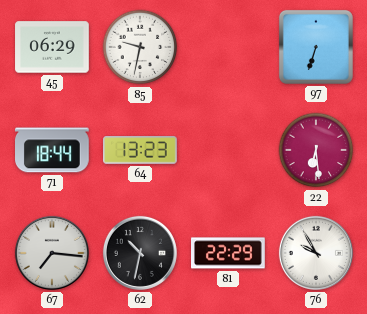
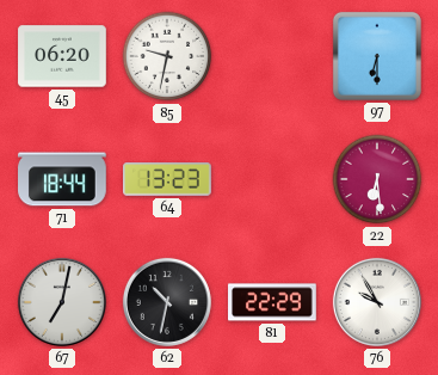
45: 06:29 -> 06:20
97: 6:33 -> 6:30
67: 7:16 -> 7:02
